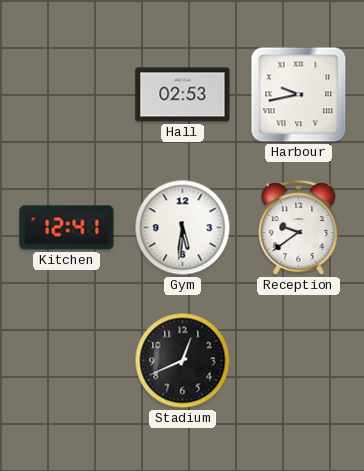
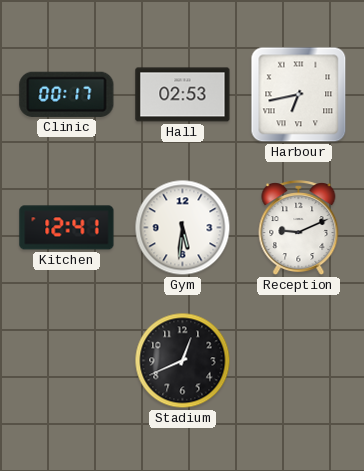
Clinic: none -> 00:17
Harbour: 9:43 -> 6:43
Reception: 9:39 -> 9:11
